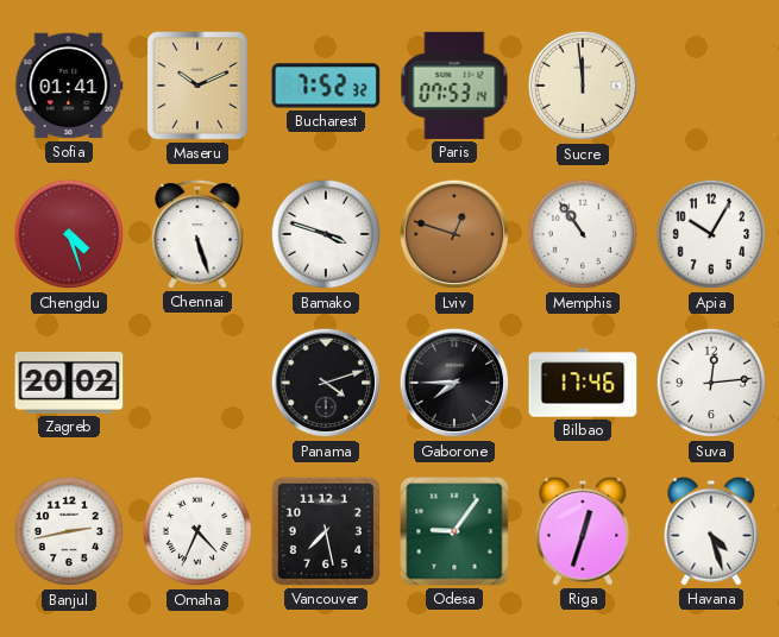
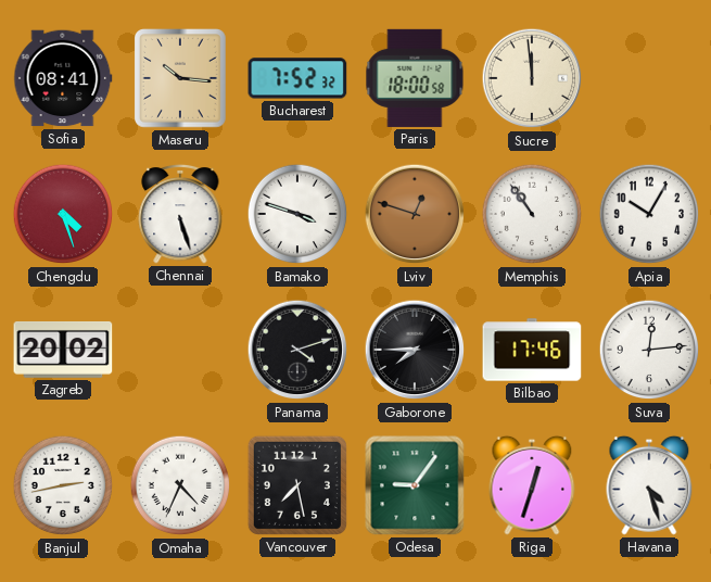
Sofia: 01:41 -> 08:41
Maseru: 10:11 -> 10:16
Paris: 07:53 -> 18:00
